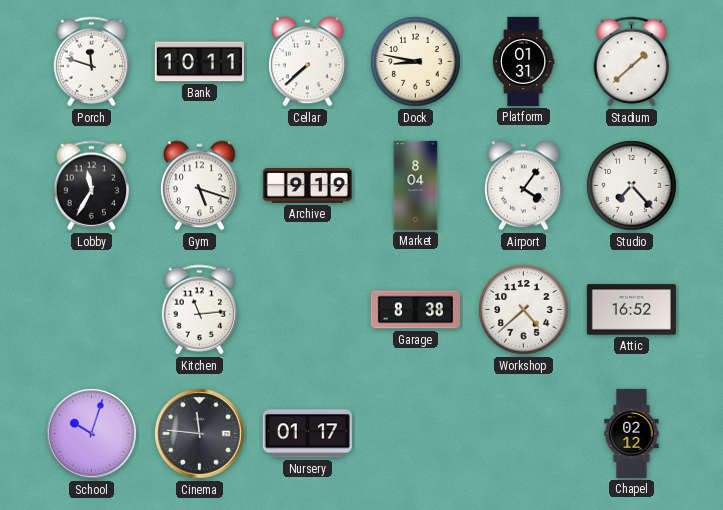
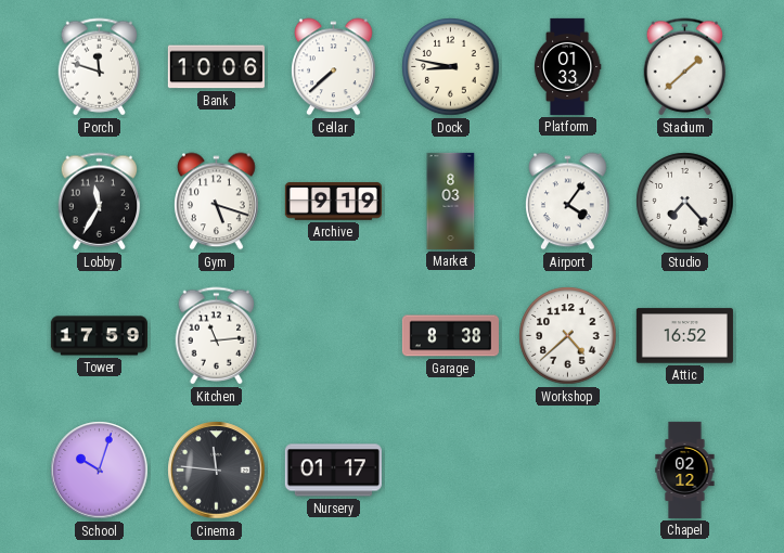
Bank: 10:11 -> 10:06
Platform: 01:31 -> 01:33
Market: 8:04 -> 8:03
Tower: none -> 17:59
